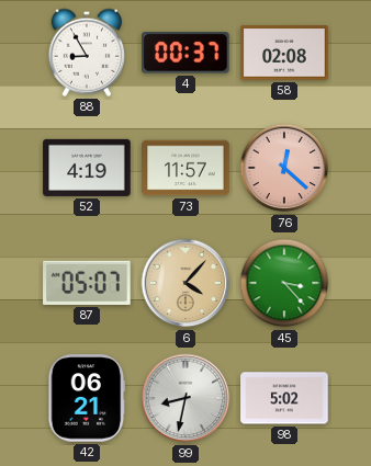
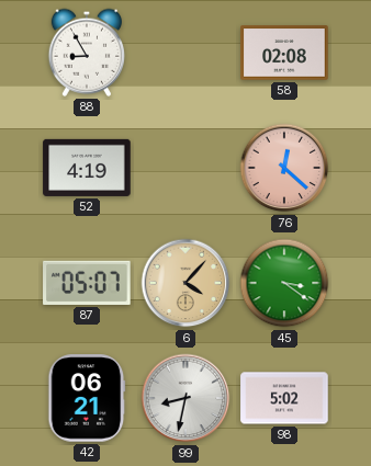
4: 00:37 -> none
73: 11:57 -> none
45: 3:23 -> 3:21
